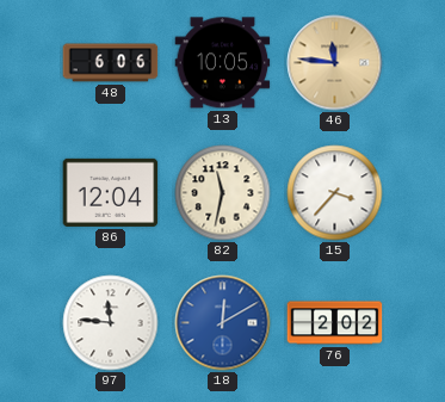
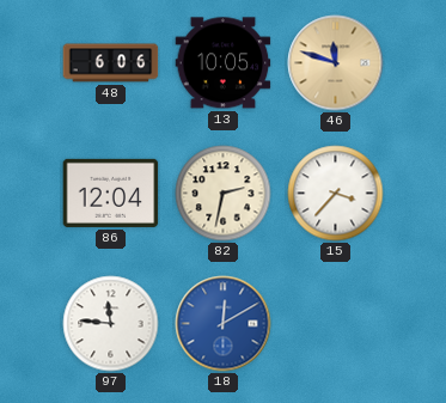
46: 11:46 -> 11:48
82: 11:32 -> 2:32
76: 2:02 -> none
